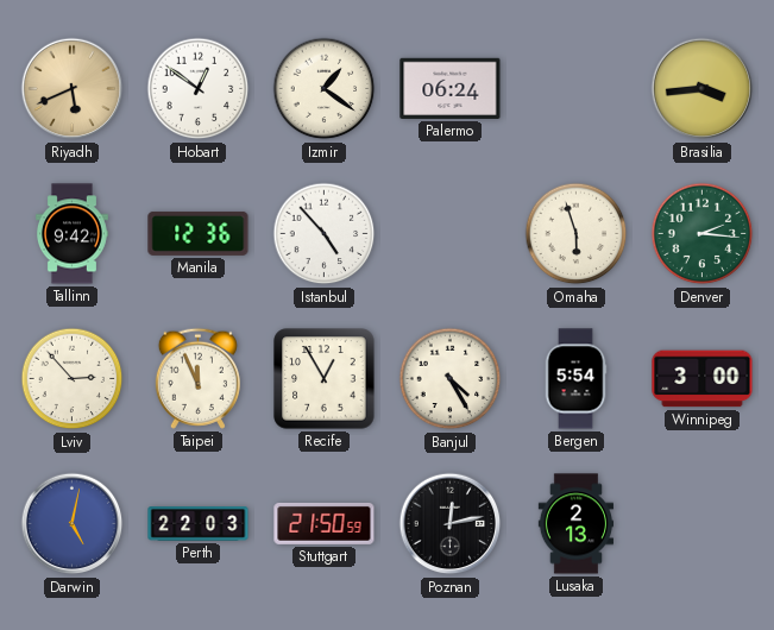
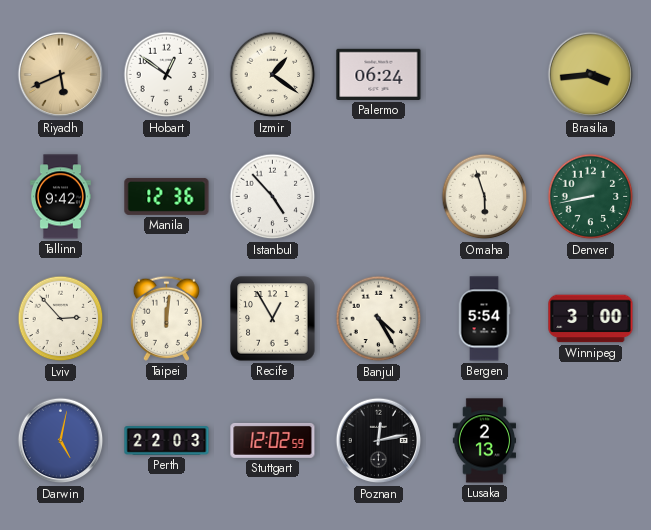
Denver: 2:16 -> 8:43
Taipei: 11:56 -> 12:01
Stuttgart: 21:50 -> 12:02
